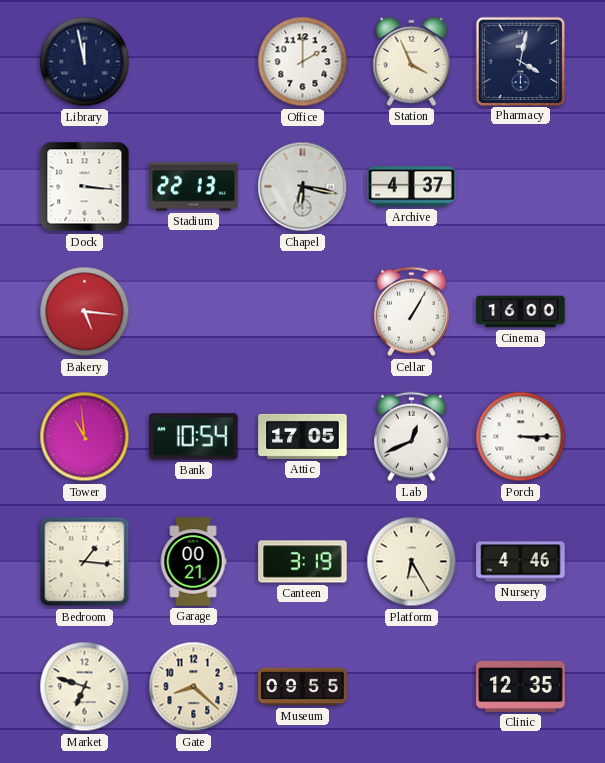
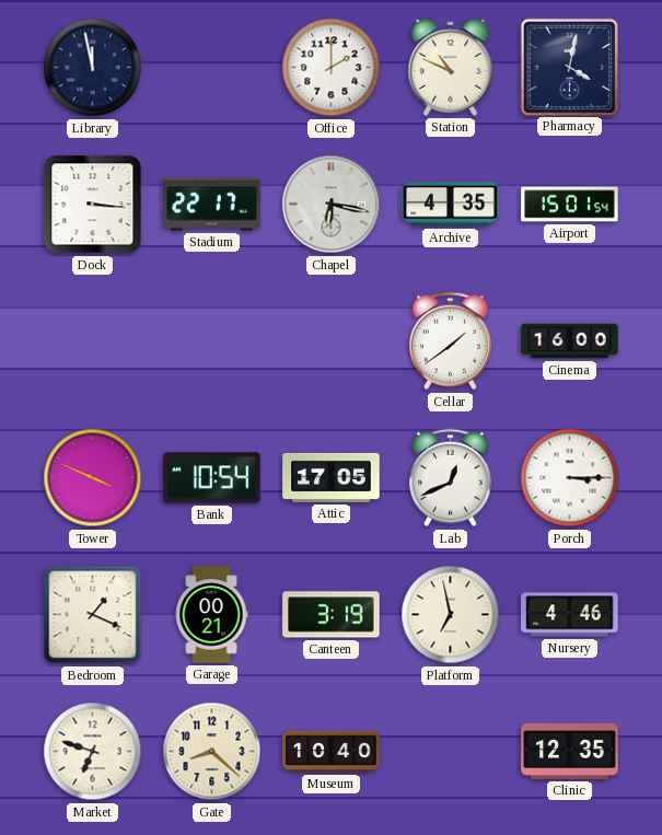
Station: 3:56 -> 10:49
Stadium: 22:13 -> 22:17
Archive: 4:37 -> 4:35
Airport: none -> 15:01
Bakery: 5:16 -> none
Cellar: 1:05 -> 1:39
Tower: 10:59 -> 3:49
Bedroom: 1:16 -> 1:19
Platform: 6:25 -> 6:58
Museum: 09:55 -> 10:40
